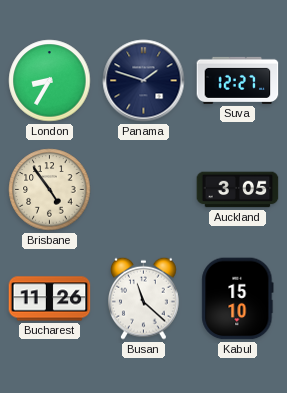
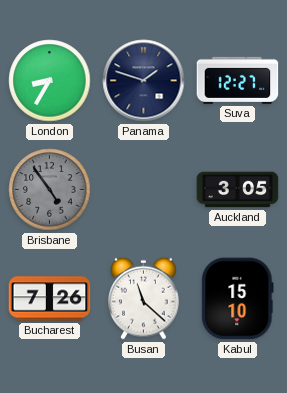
Brisbane dial: cream -> grey
Bucharest: 11:26 -> 7:26
